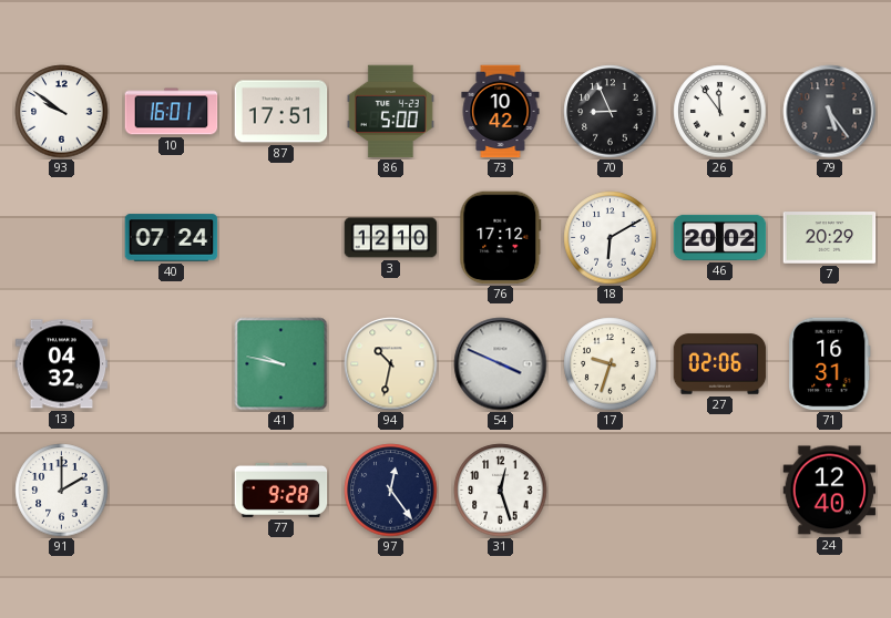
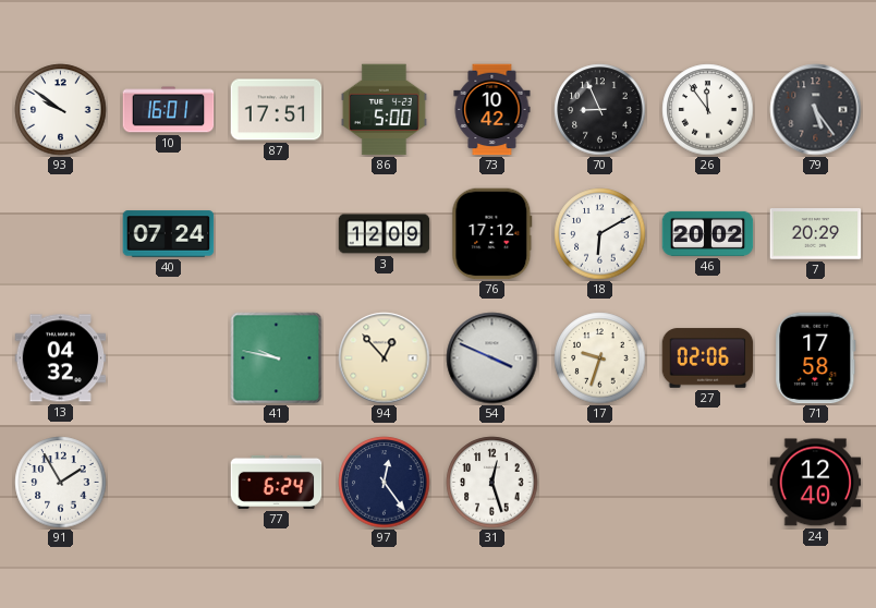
3: 12:10 -> 12:09
94: 10:32 -> 12:53
71: 16:31 -> 17:58
91: 2:00 -> 1:55
77: 9:28 -> 6:24
